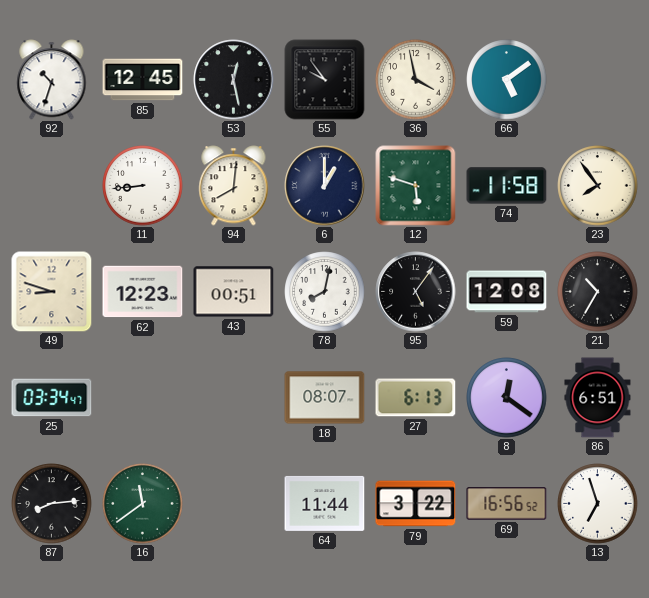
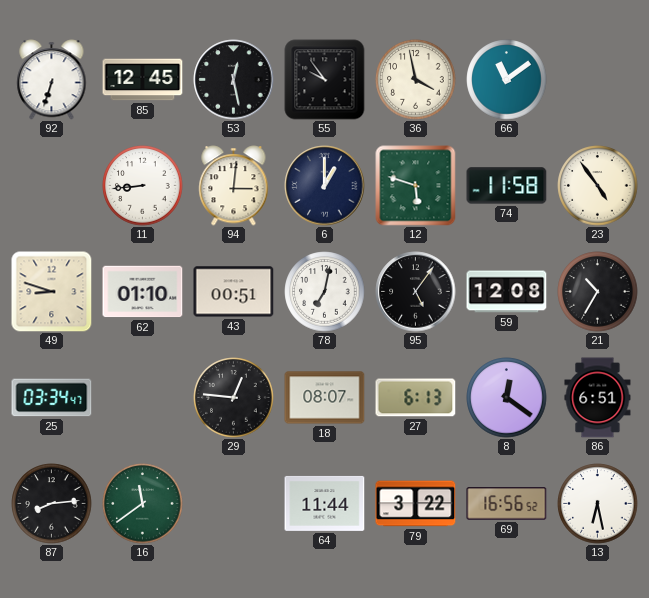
92: 10:33 -> 6:33
66: 5:09 -> 11:09
94: 8:01 -> 3:01
23: 7:54 -> 4:54
62: 12:23 -> 01:10
78: 8:02 -> 7:02
29: none -> 12:46
13: 6:57 -> 6:28
